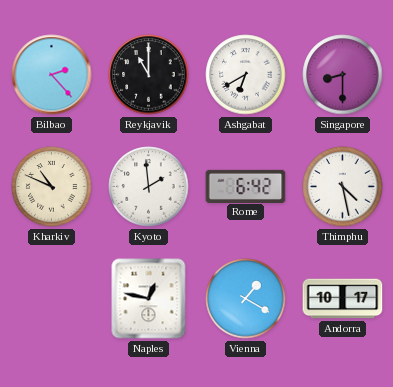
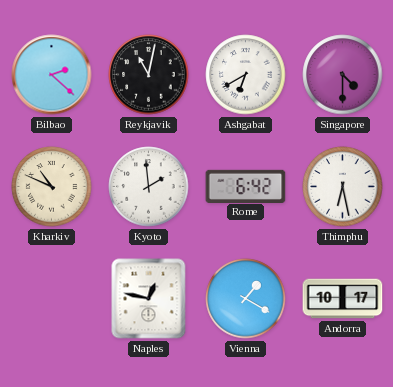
Bilbao: 2:23 -> 2:22
Reykjavik: 11:00 -> 11:02
Singapore: 8:30 -> 4:30
Thimphu: 4:28 -> 6:28
